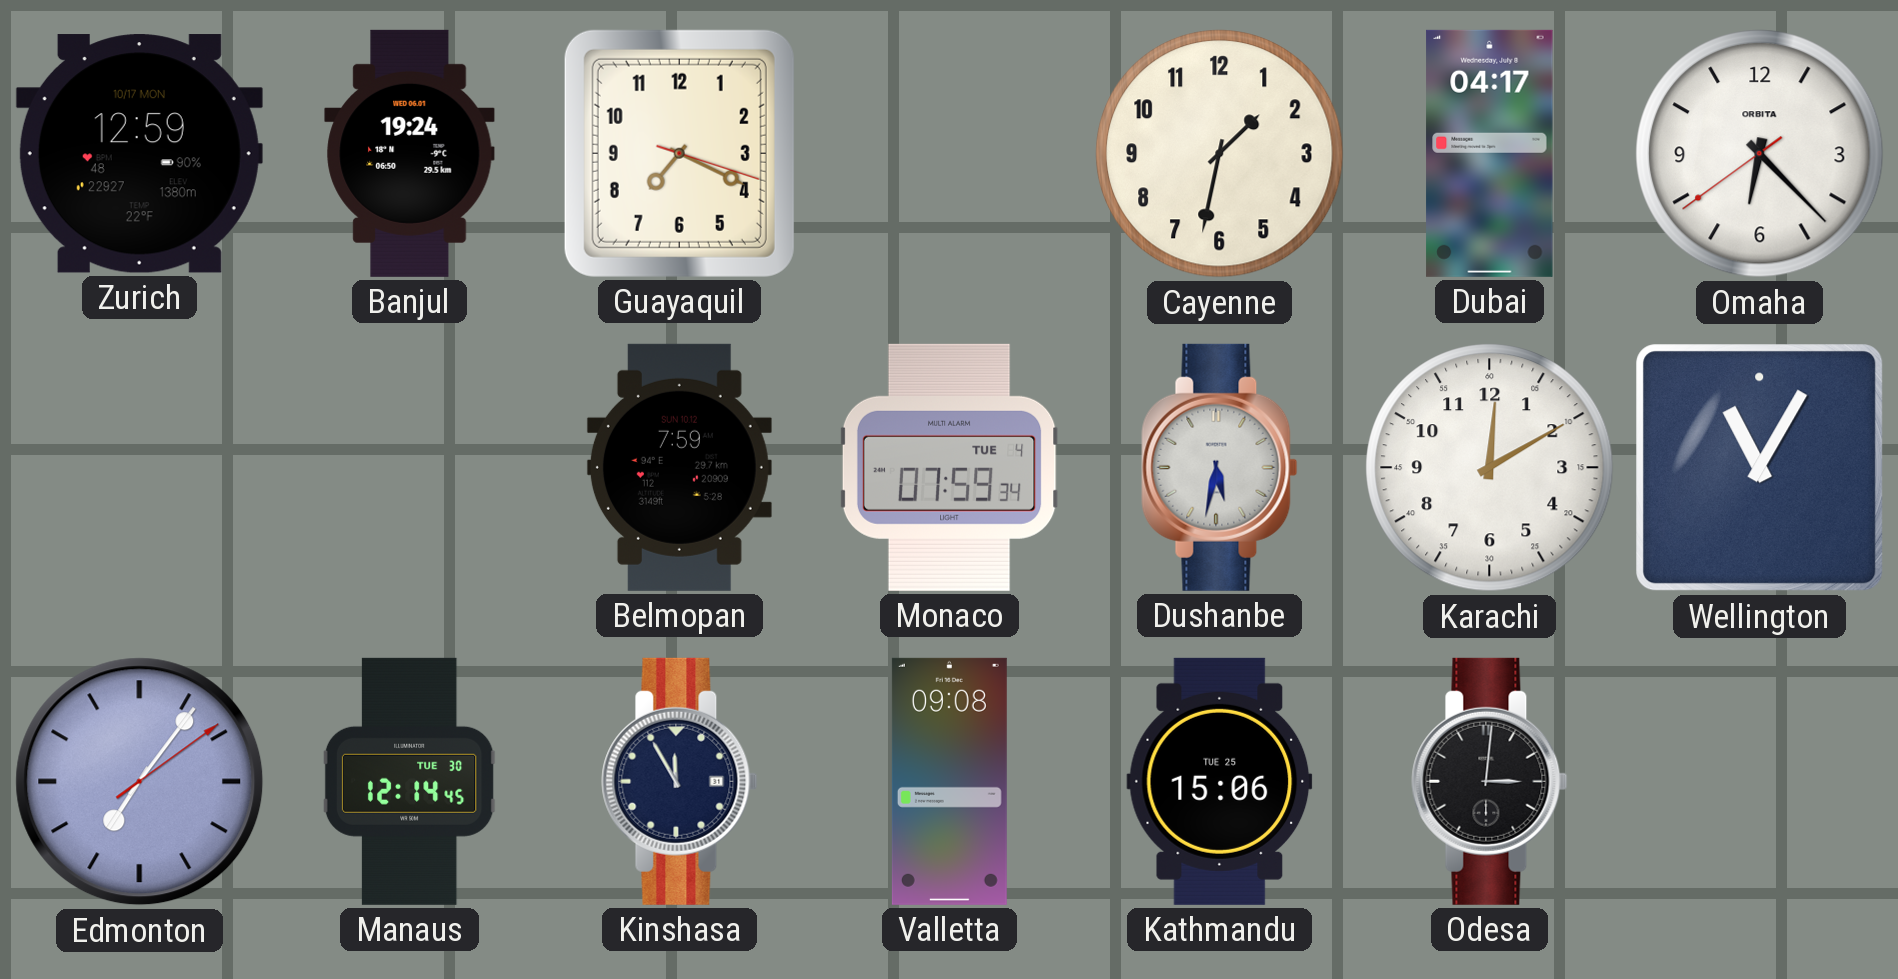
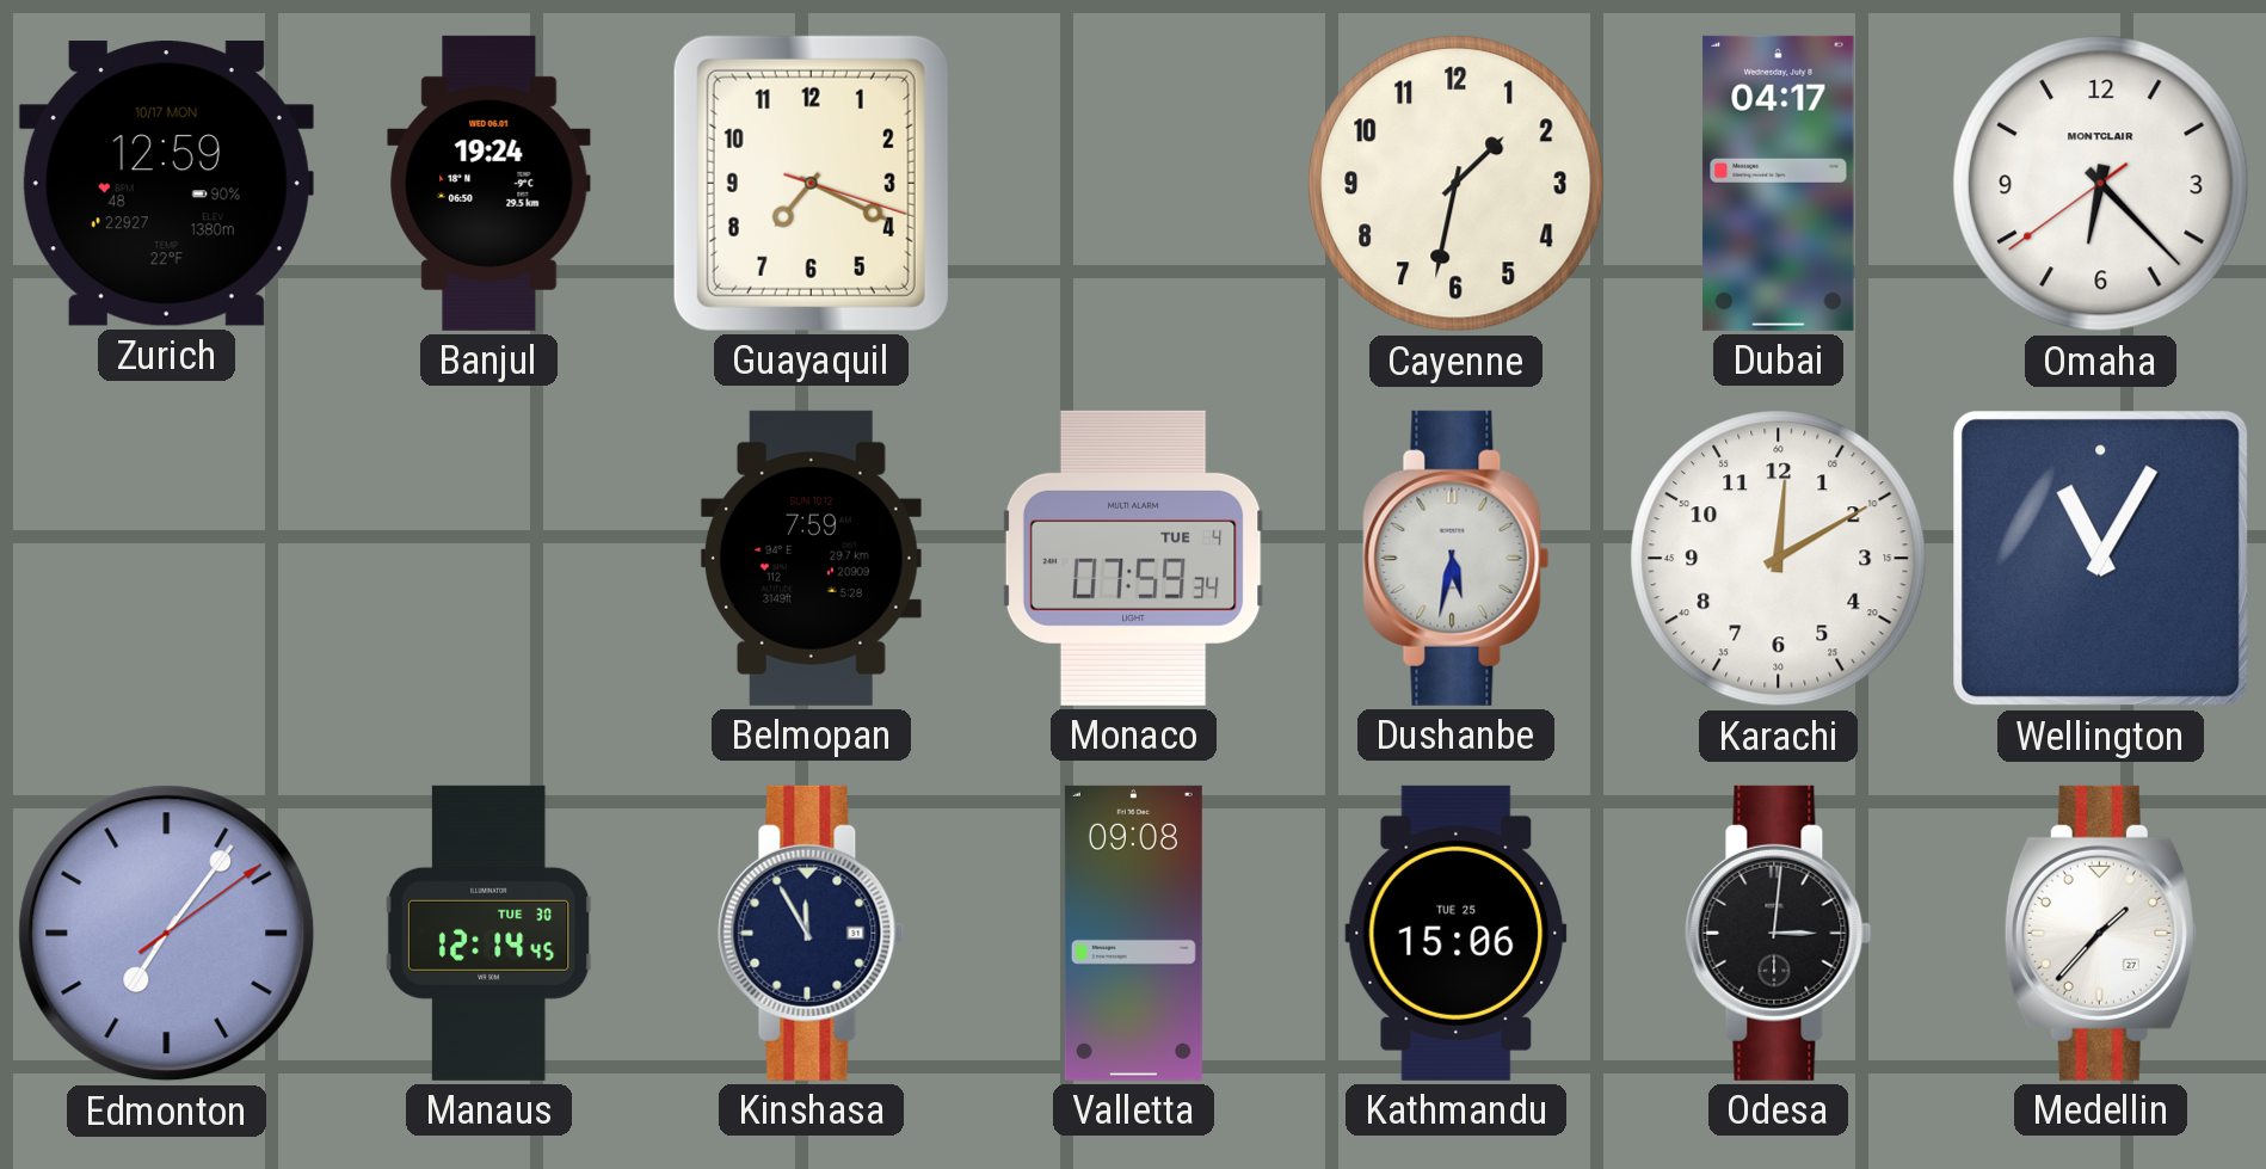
Omaha brand: ORBITA -> MONTCLAIR
Medellin: none -> 1:37
